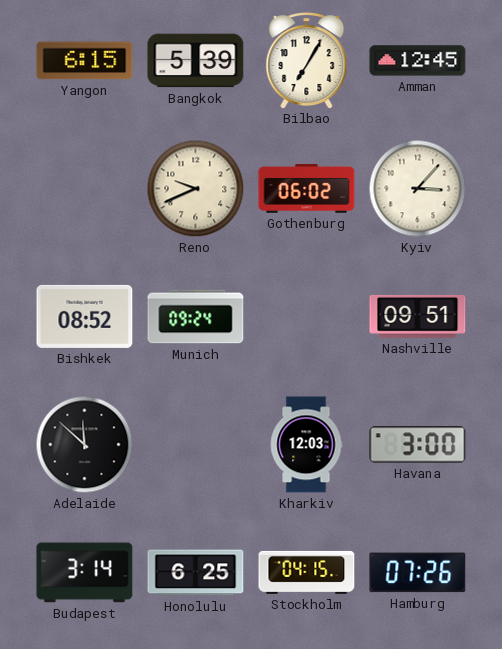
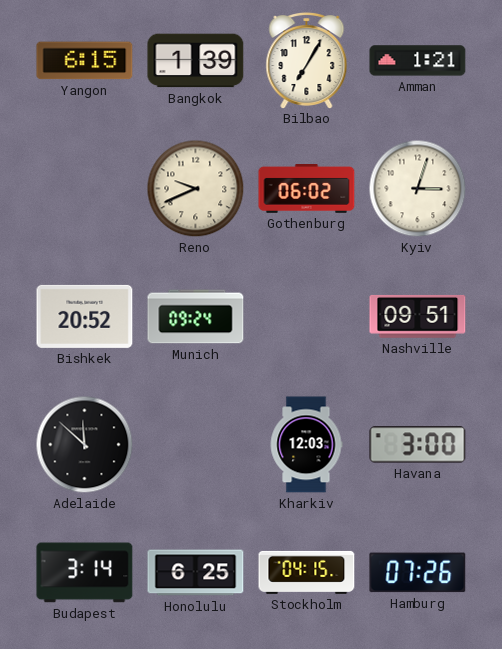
Bangkok: 5:39 -> 1:39
Amman: 12:45 -> 1:21
Kyiv: 3:07 -> 3:03
Bishkek: 08:52 -> 20:52
